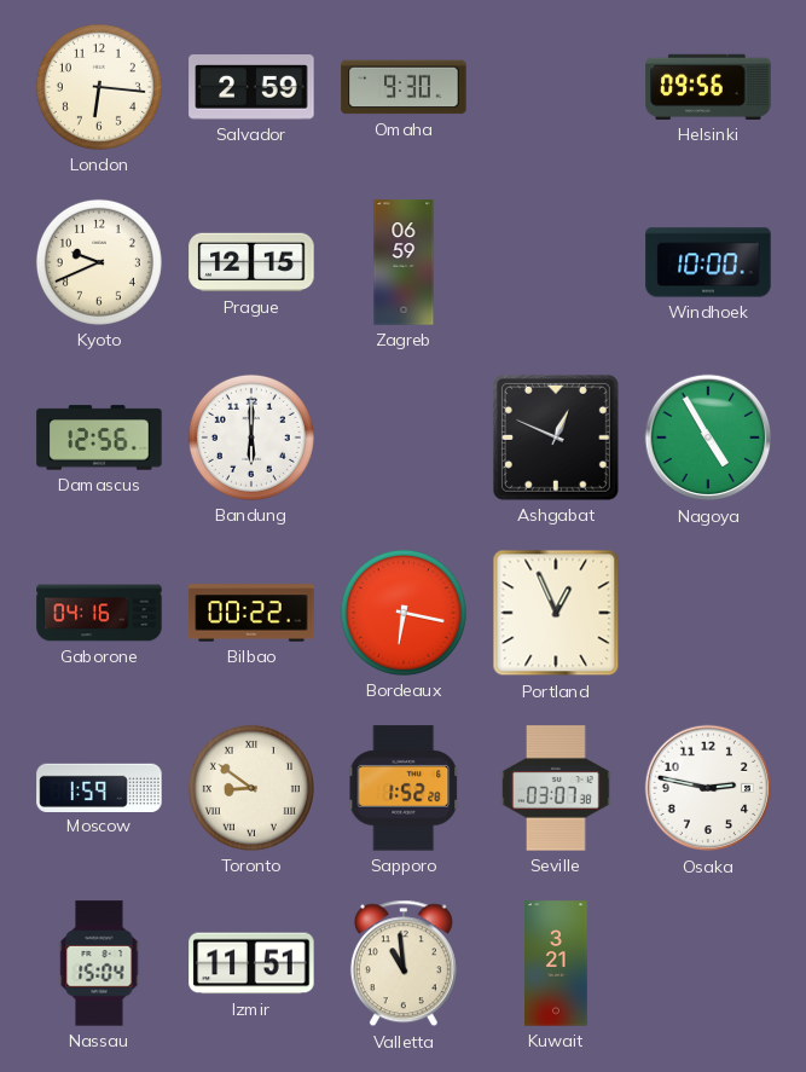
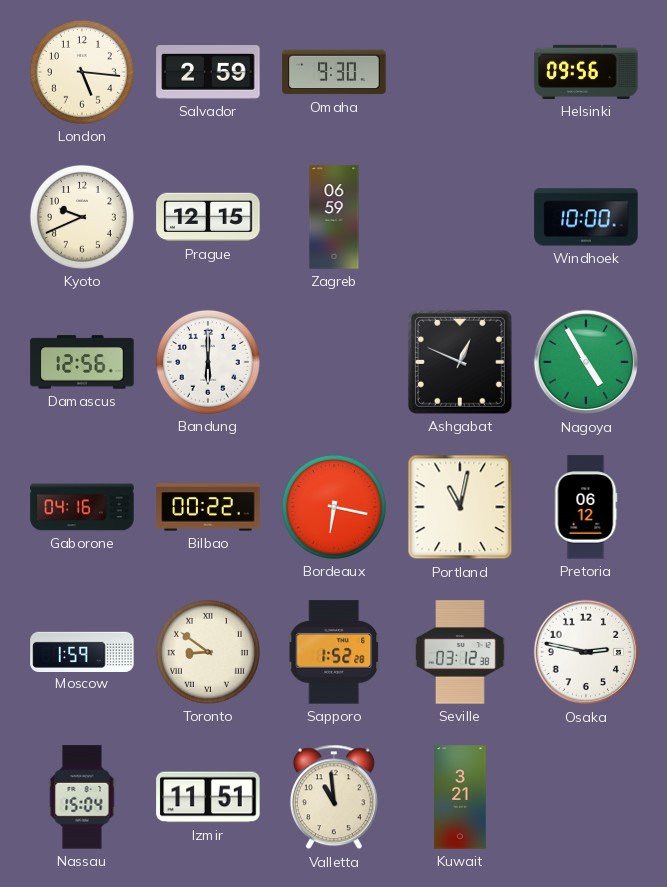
London: 6:16 -> 5:16
Portland: 12:56 -> 11:02
Pretoria: none -> 06:12
Seville: 03:07 -> 03:12
